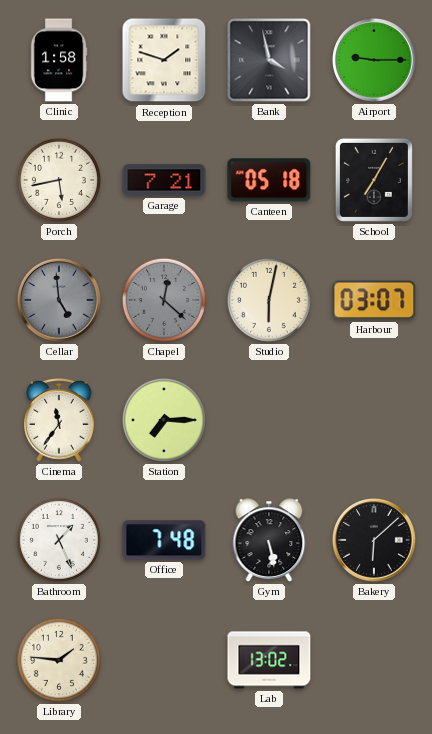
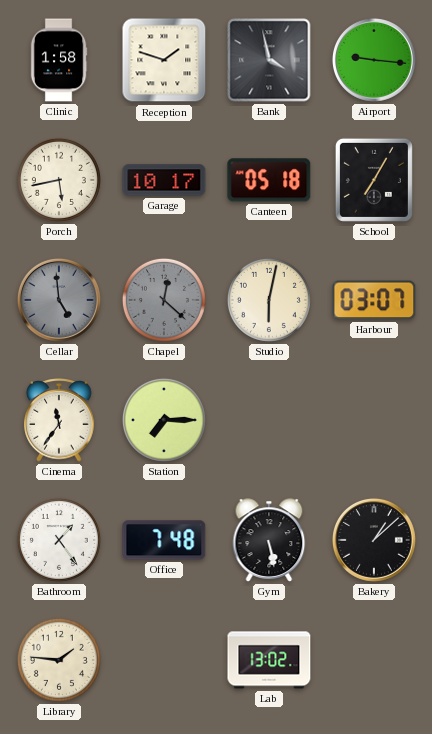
Airport: 9:15 -> 9:16
Garage: 7:21 -> 10:17
Bathroom: 1:26 -> 1:24
Bakery: 6:08 -> 1:08
